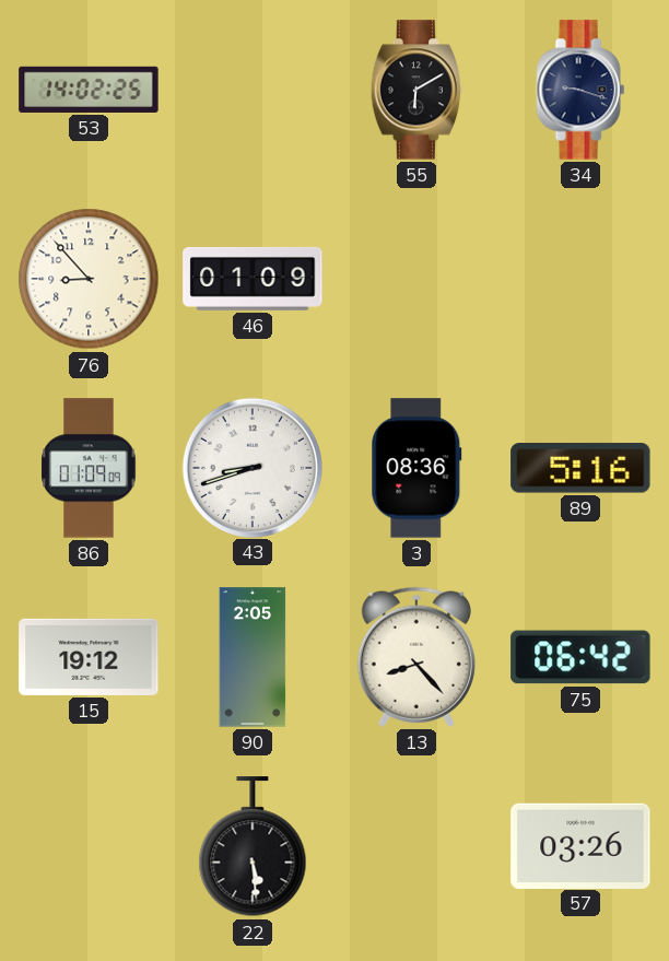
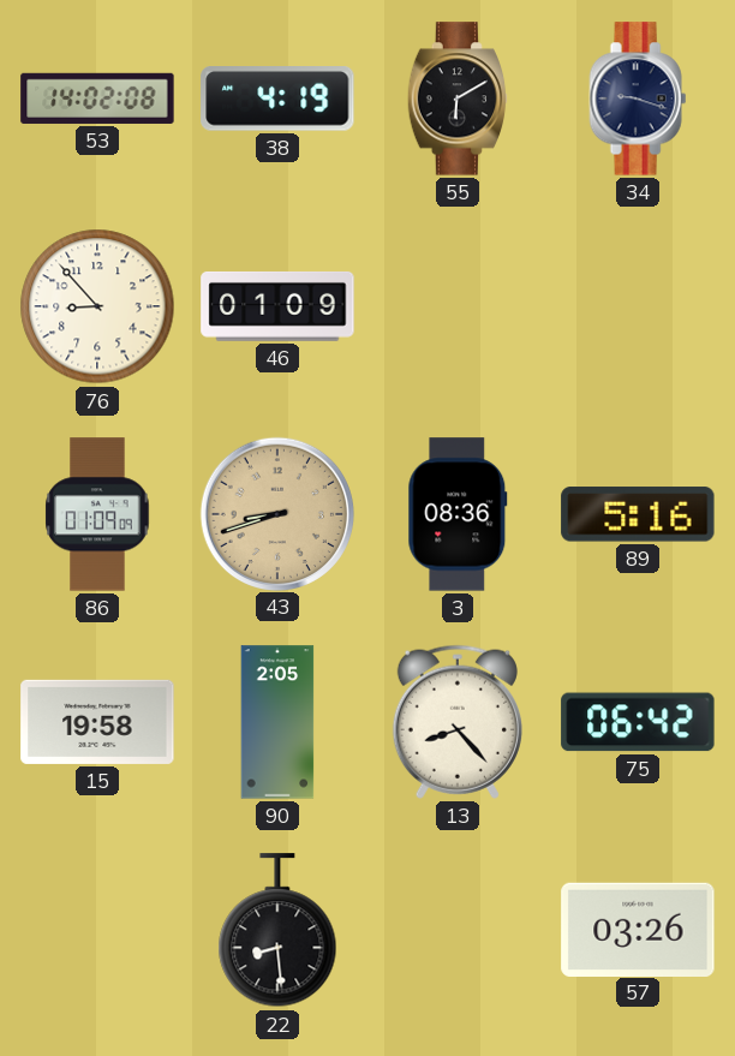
53: 14:02:25 -> 14:02:08
38: none -> 4:19
43 dial: white -> champagne
15: 19:12 -> 19:58
22: 5:29 -> 8:29
